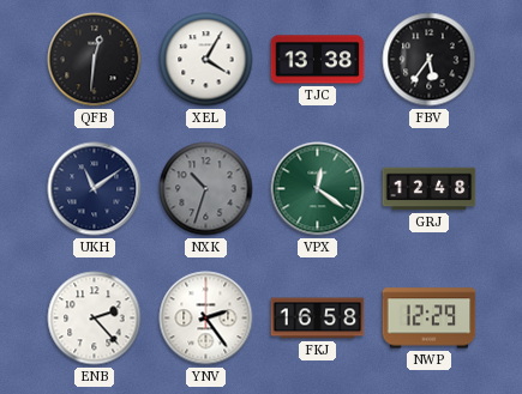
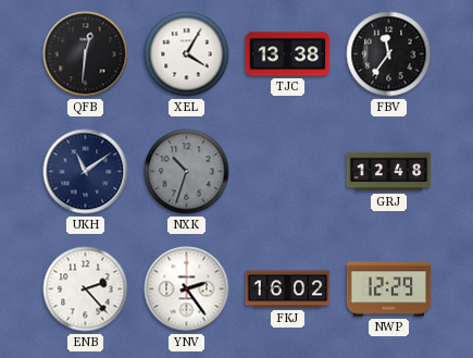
FBV: 5:36 -> 11:36
VPX: 12:21 -> none
FKJ: 16:58 -> 16:02
